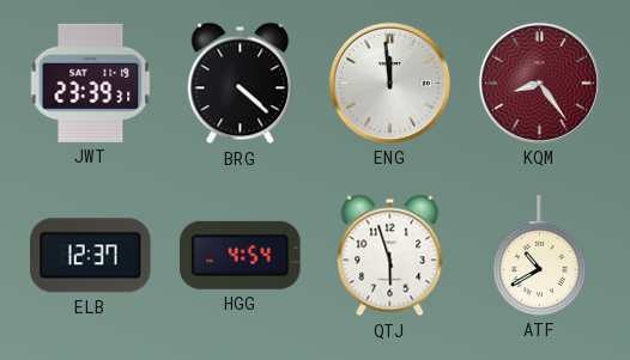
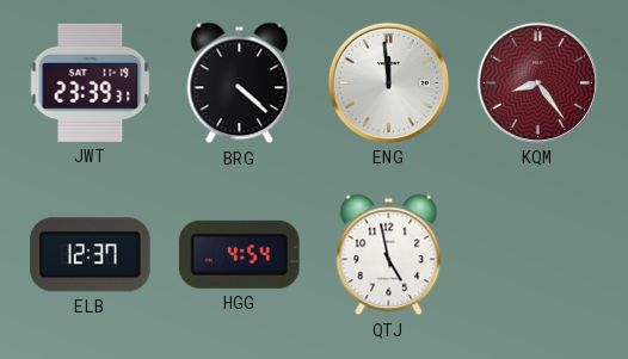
QTJ: 5:57 -> 4:58
ATF: 10:40 -> none
